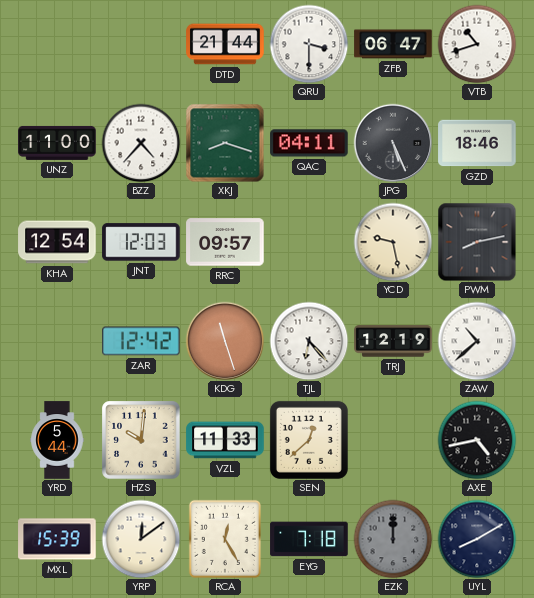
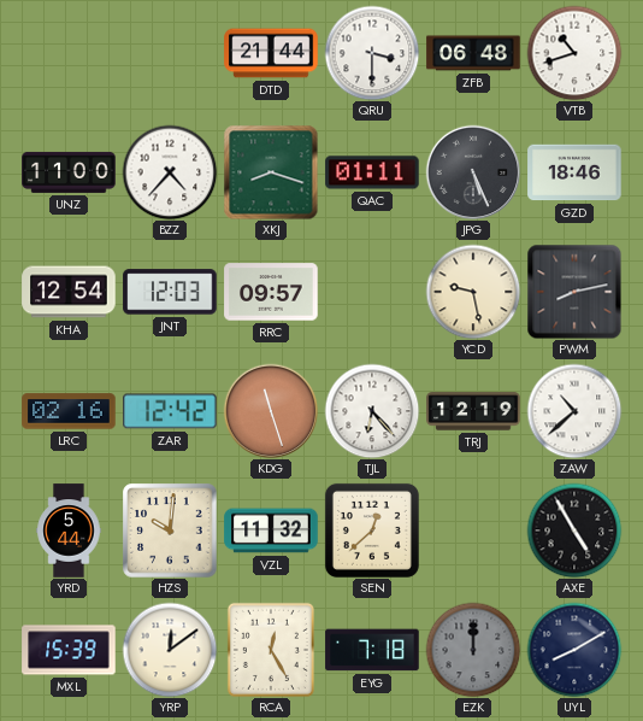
ZFB: 06:47 -> 06:48
QAC: 04:11 -> 01:11
LRC: none -> 02:16
VZL: 11:33 -> 11:32
AXE: 4:43 -> 4:55
